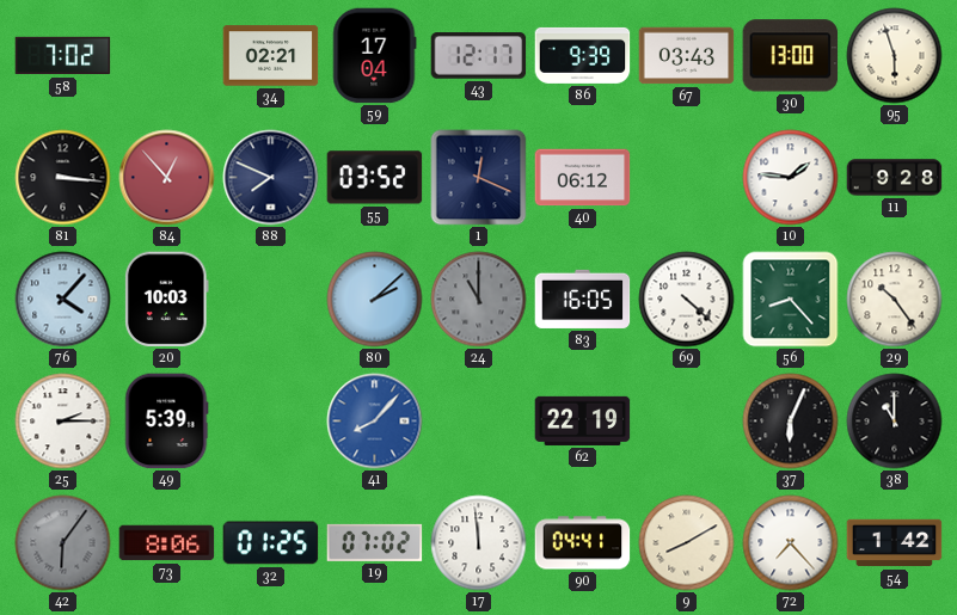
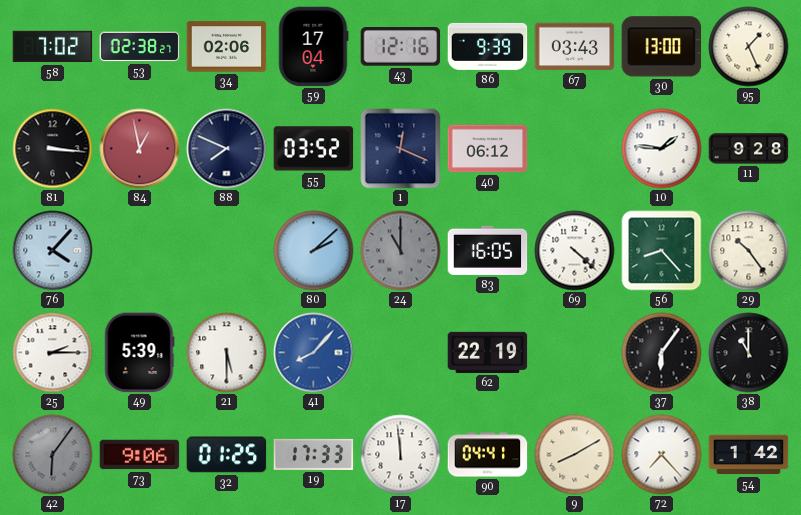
53: none -> 02:38
34: 02:21 -> 02:06
43: 12:17 -> 12:16
95: 5:57 -> 1:26
84: 12:53 -> 12:58
20: 10:03 -> none
21: none -> 5:30
37: 6:04 -> 6:06
73: 8:06 -> 9:06
19: 07:02 -> 17:33
